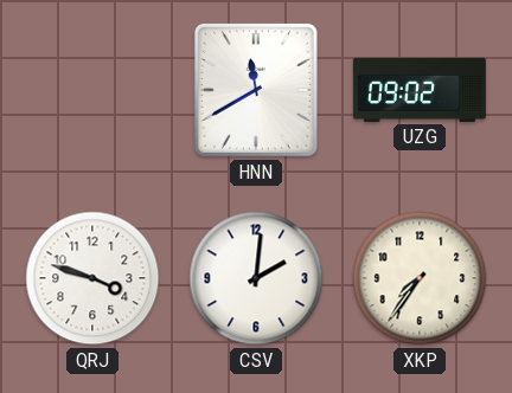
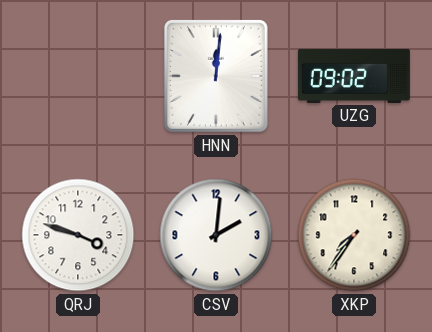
HNN: 11:40 -> 12:01
